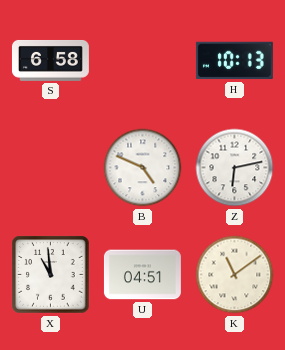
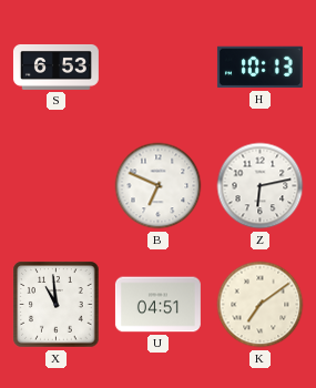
S: 6:58 -> 6:53
B: 4:49 -> 6:49
K: 11:09 -> 7:09
